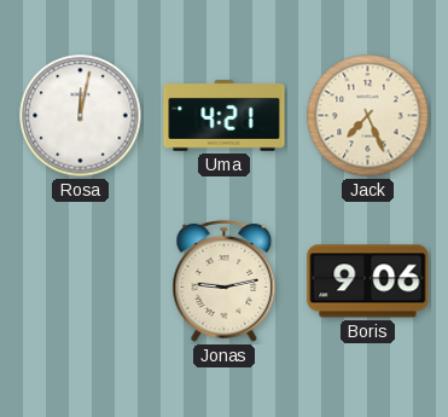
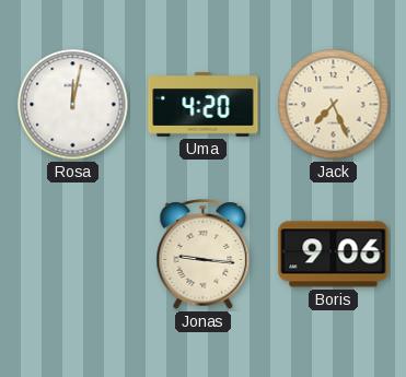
Uma: 4:21 -> 4:20
Jonas: 9:13 -> 9:16
